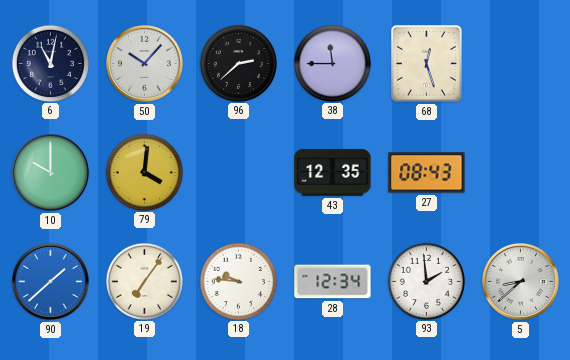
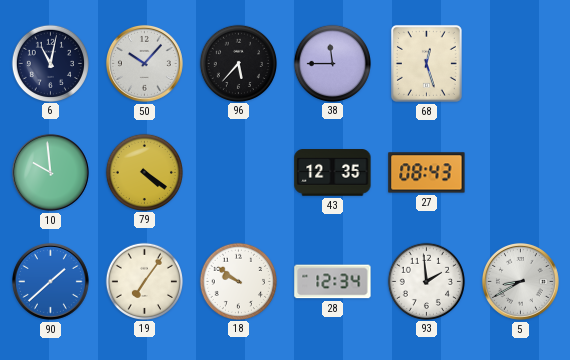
96: 2:38 -> 5:37
10: 10:00 -> 9:59
79: 4:01 -> 4:21
18: 9:46 -> 9:51
5: 8:38 -> 8:40
